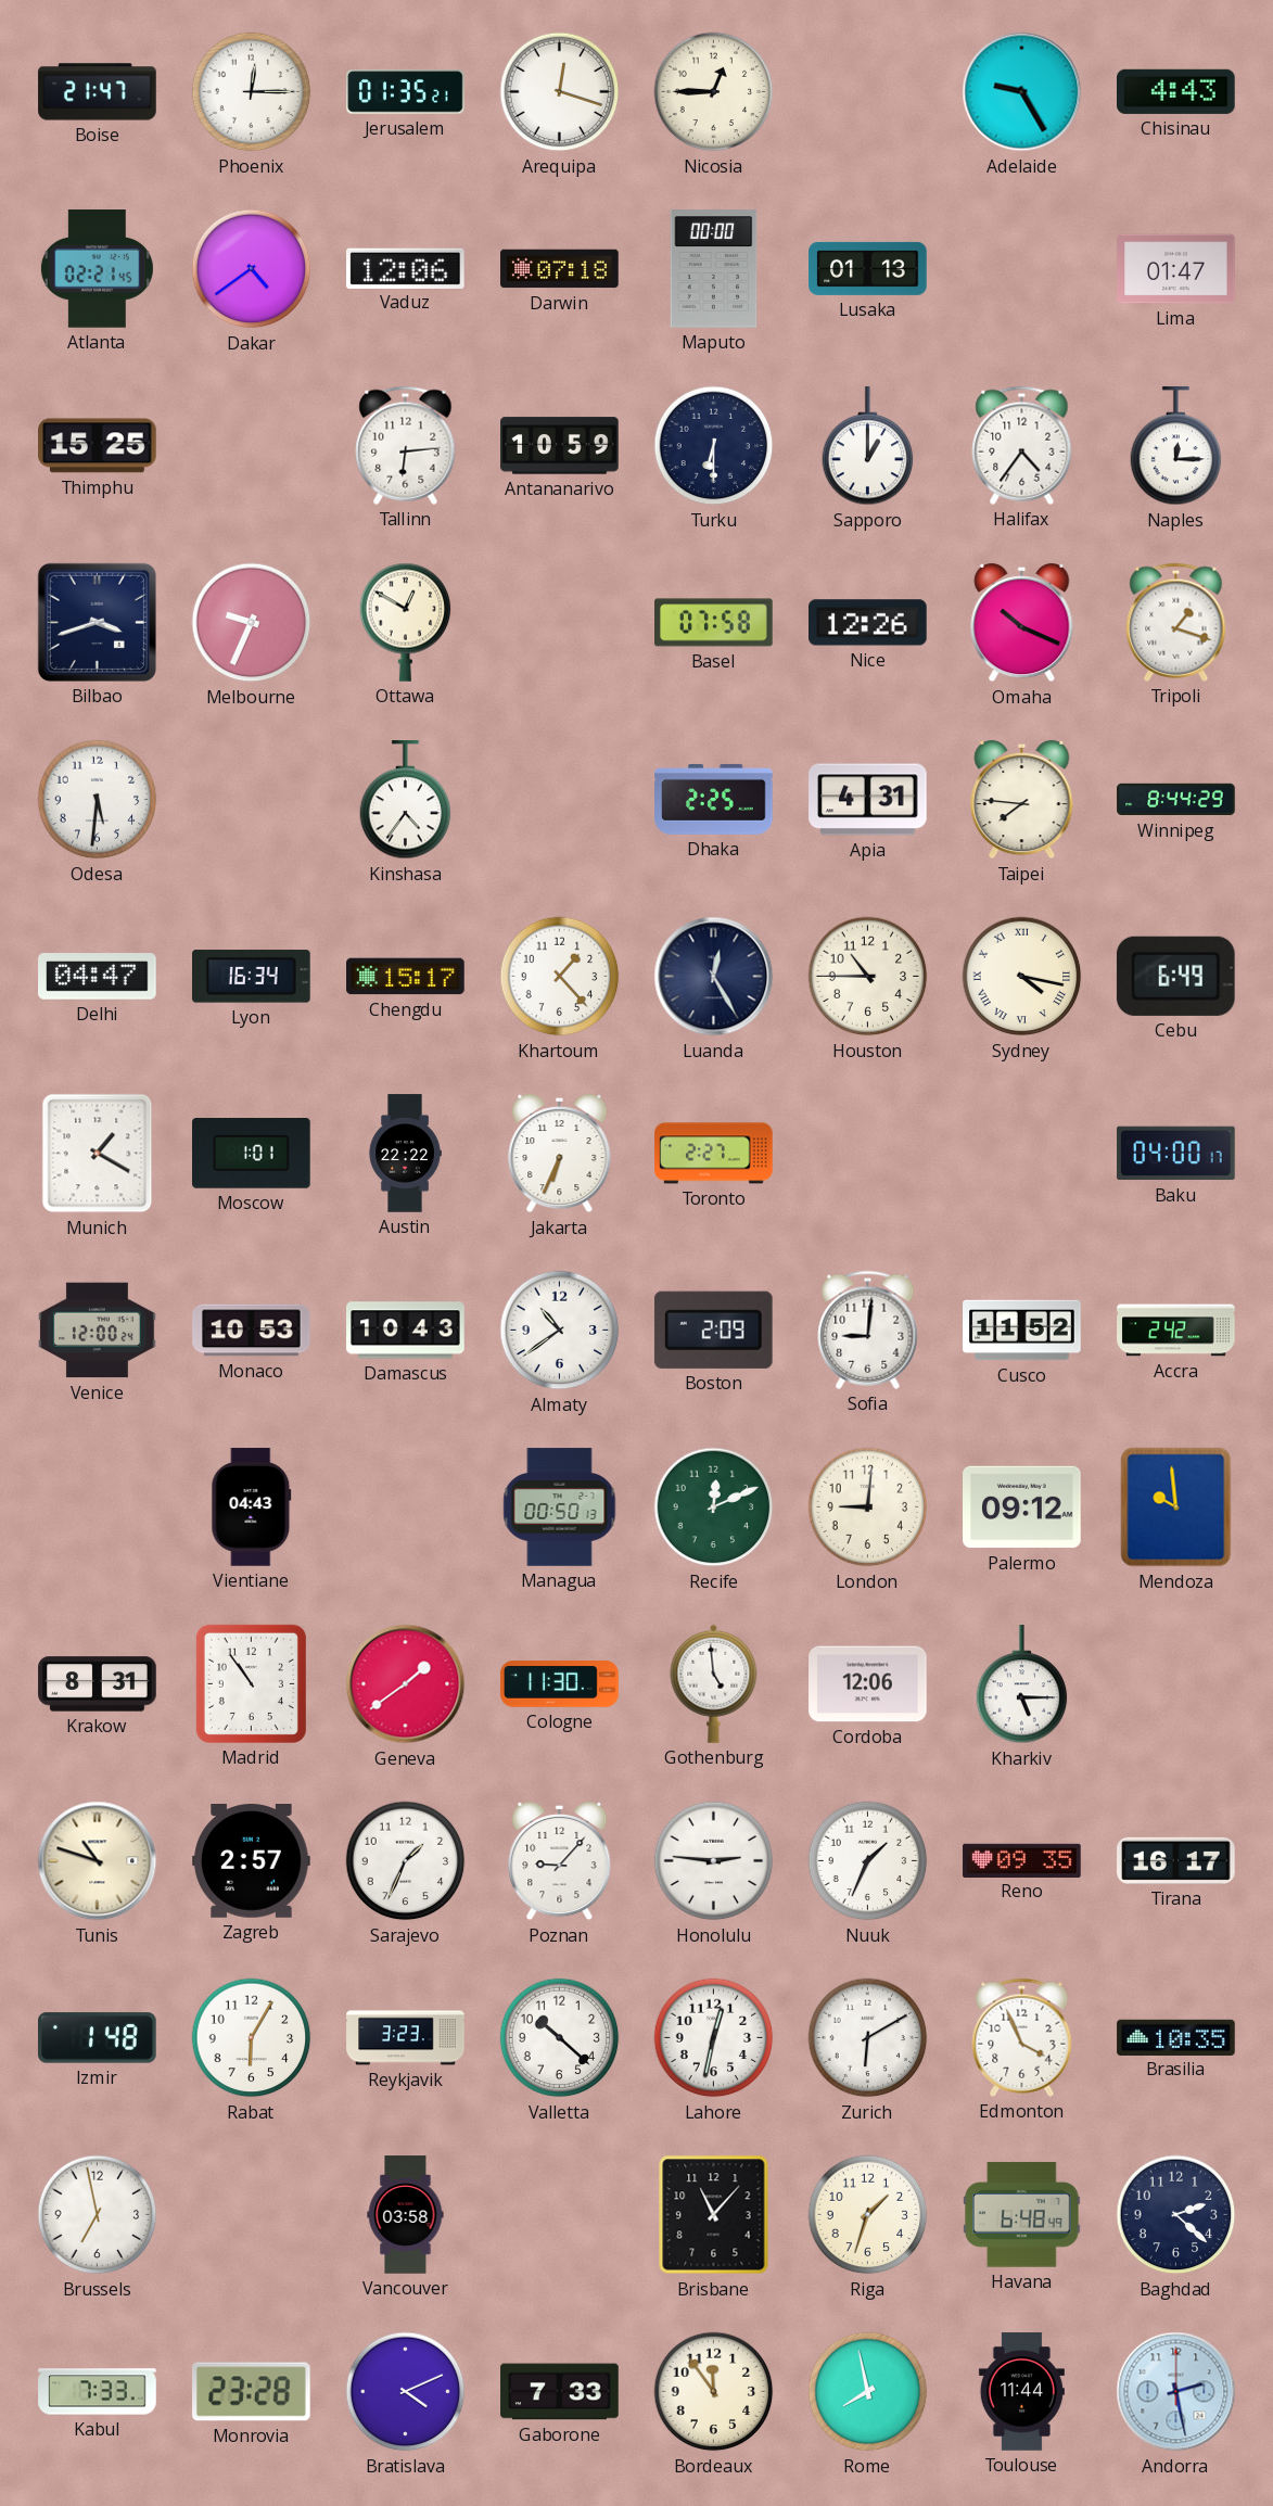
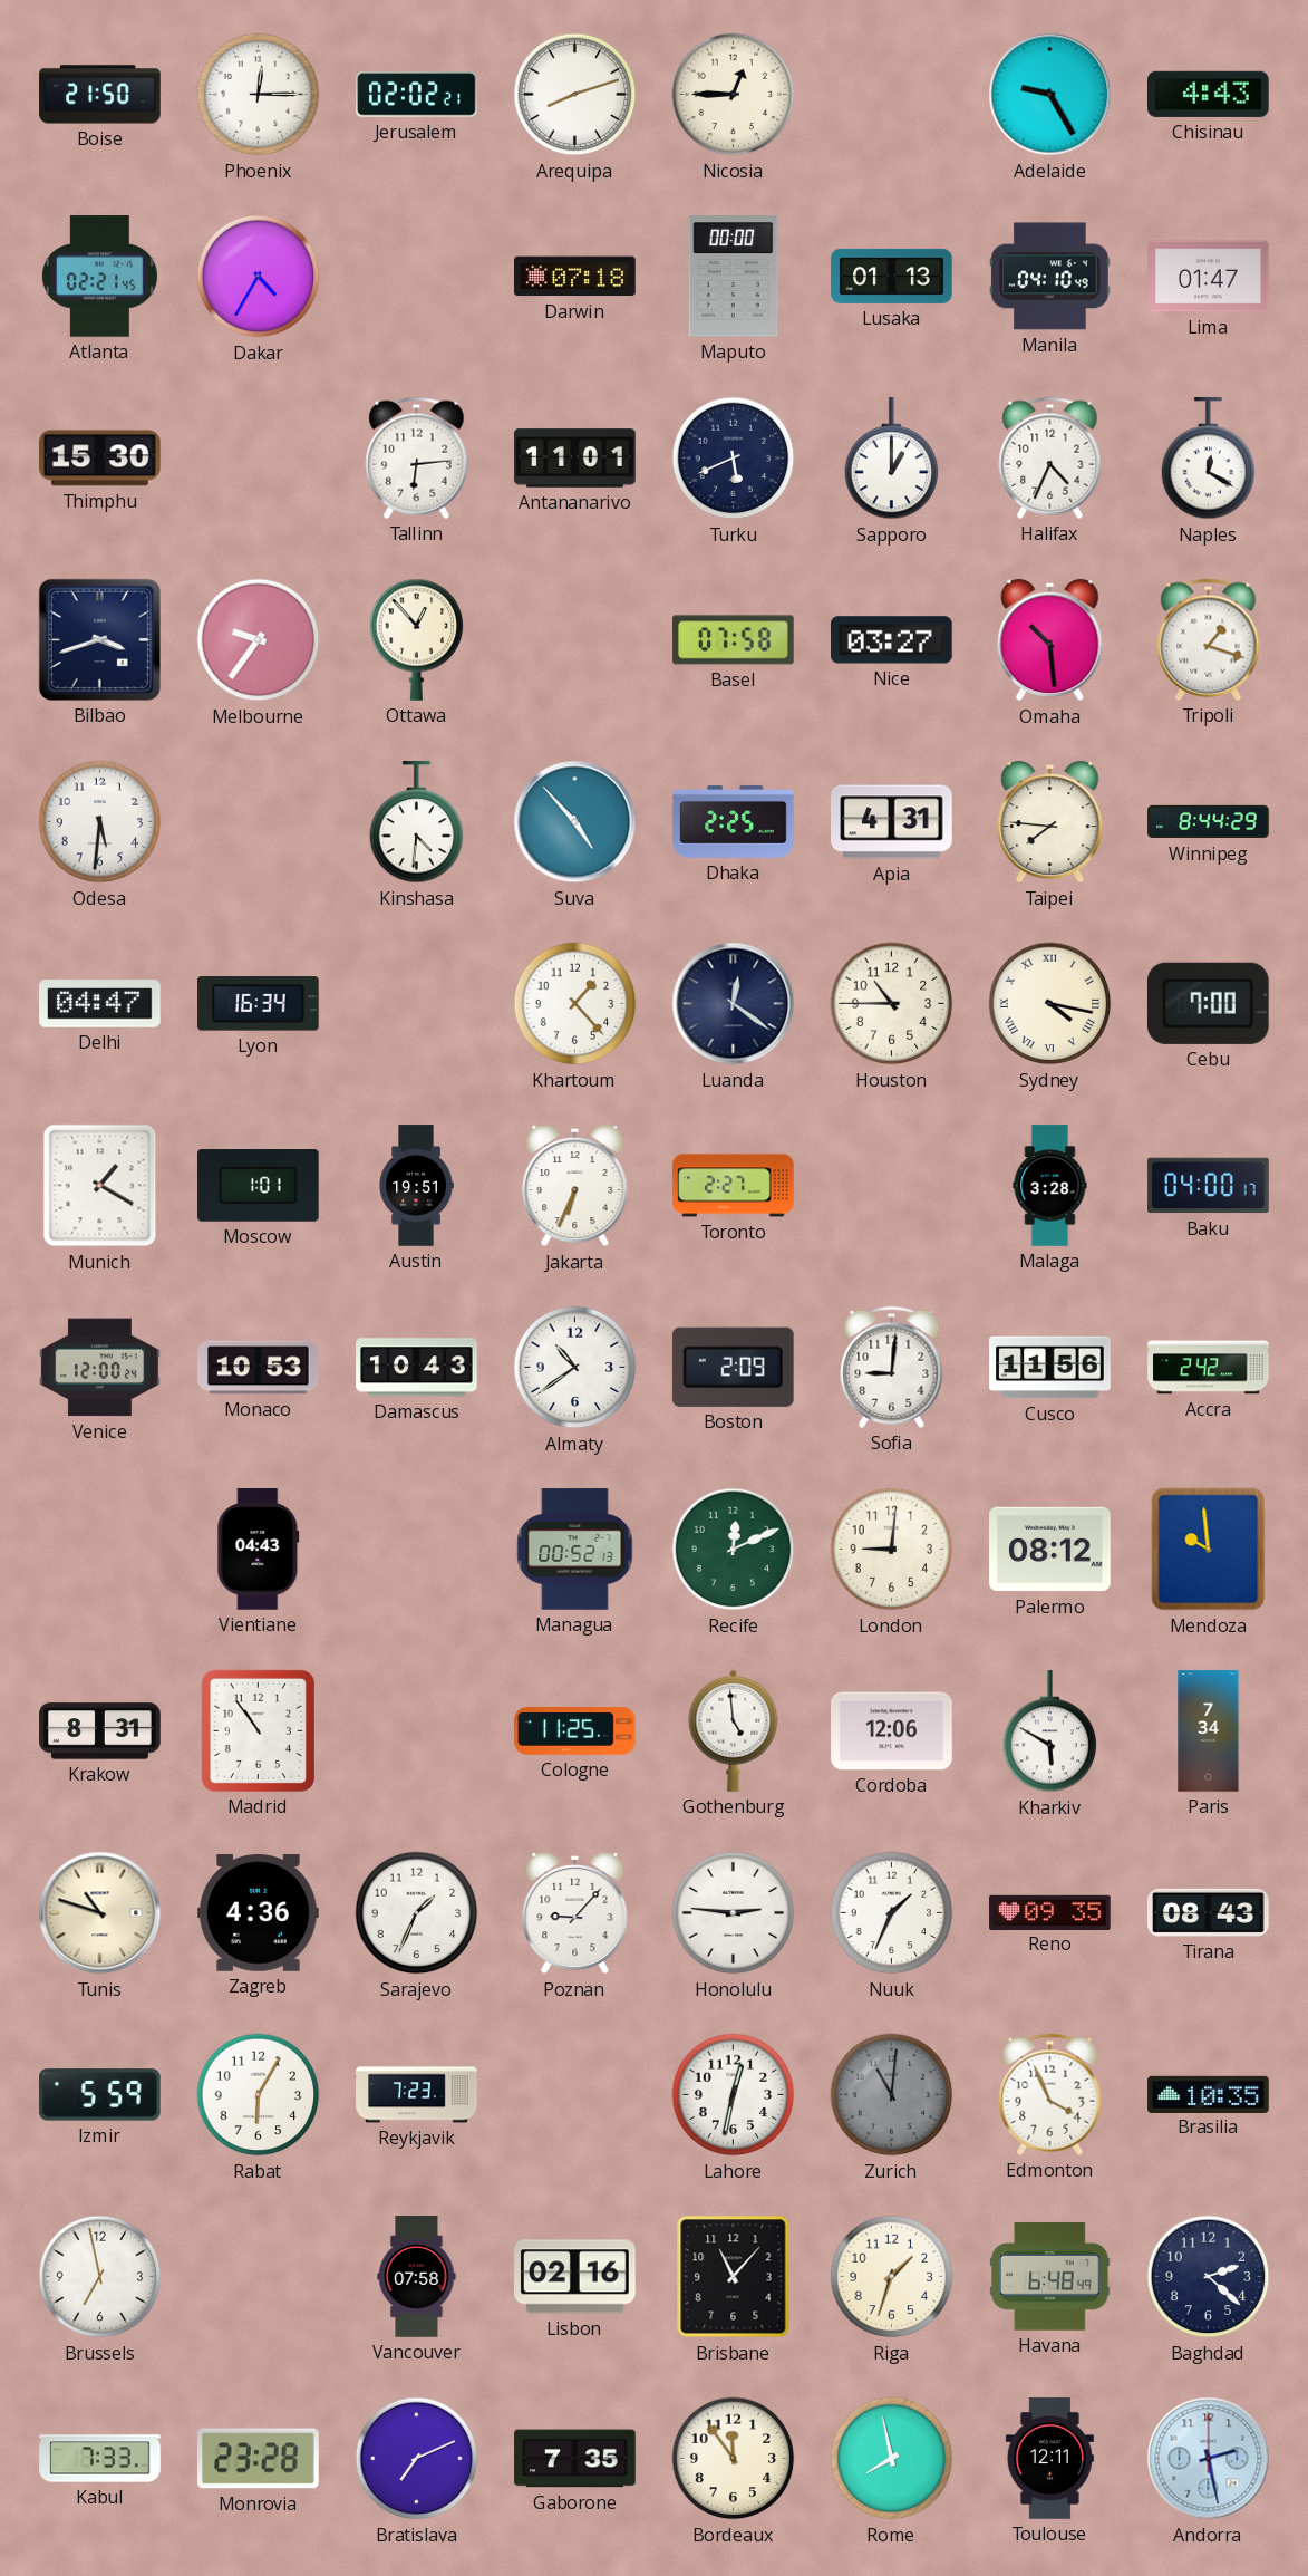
Boise: 21:47 -> 21:50
Jerusalem: 01:35 -> 02:02
Arequipa: 12:18 -> 8:12
Dakar: 4:39 -> 4:35
Vaduz: 12:06 -> none
Manila: none -> 04:10
Thimphu: 15:25 -> 15:30
Antananarivo: 10:59 -> 11:01
Turku: 6:30 -> 5:41
Halifax: 4:36 -> 4:34
Naples: 12:15 -> 12:20
Melbourne: 9:34 -> 9:36
Ottawa: 12:50 -> 12:53
Nice: 12:26 -> 03:27
Omaha: 10:19 -> 10:29
Kinshasa: 4:36 -> 4:31
Suva: none -> 4:53
Chengdu: 15:17 -> none
Luanda: 12:25 -> 12:21
Cebu: 6:49 -> 7:00
Austin: 22:22 -> 19:51
Malaga: none -> 3:28
Cusco: 11:52 -> 11:56
Managua: 00:50 -> 00:52
Palermo: 09:12 -> 08:12
Geneva: 1:39 -> none
Cologne: 11:30 -> 11:25
Kharkiv: 5:15 -> 5:50
Paris: none -> 7:34
Zagreb: 2:57 -> 4:36
Tirana: 16:17 -> 08:43
Izmir: 1:48 -> 5:59
Reykjavik: 3:23 -> 7:23
Valletta: 10:22 -> none
Zurich: 6:10 -> 11:01
Zurich dial: white -> grey
Vancouver: 03:58 -> 07:58
Lisbon: none -> 02:16
Bratislava: 4:11 -> 7:11
Gaborone: 7:33 -> 7:35
Toulouse: 11:44 -> 12:11
